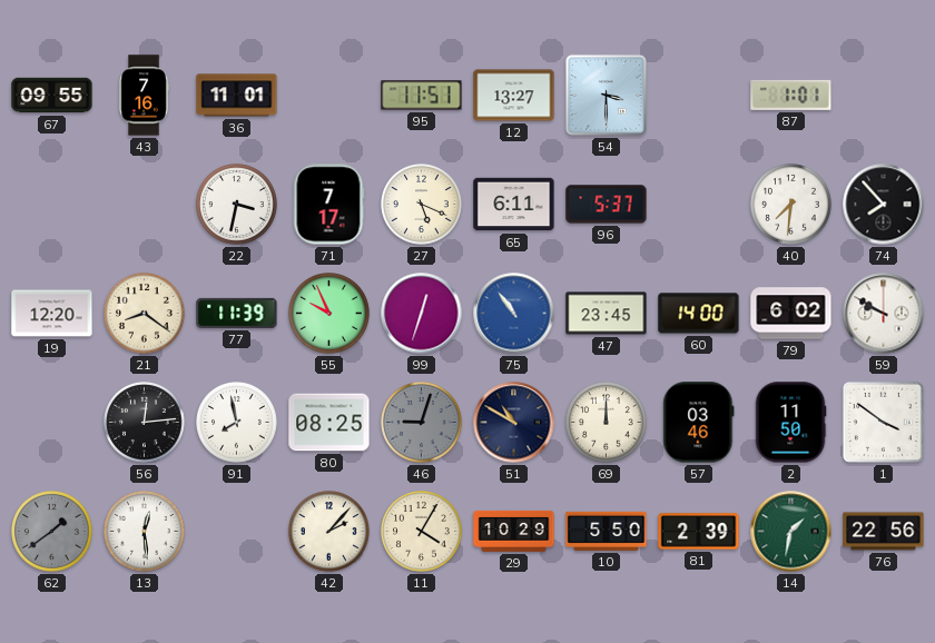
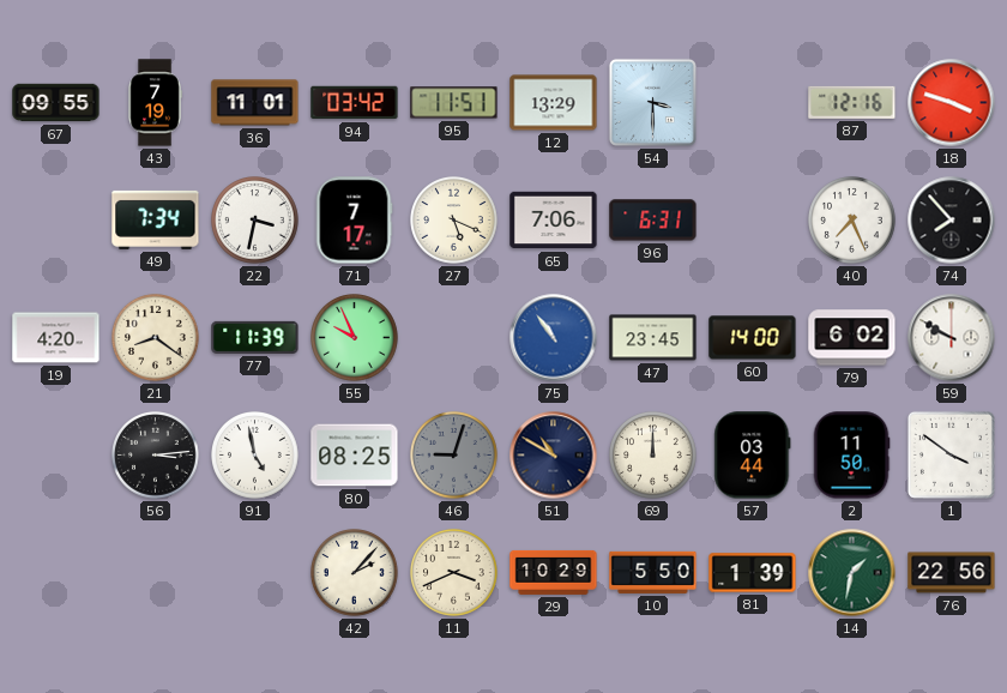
43: 7:16 -> 7:19
94: none -> 03:42
12: 13:27 -> 13:29
87: 1:01 -> 12:16
18: none -> 3:48
49: none -> 7:34
65: 6:11 -> 7:06
96: 5:37 -> 6:31
40: 7:31 -> 7:26
19: 12:20 -> 4:20
99: 12:33 -> none
56: 12:14 -> 3:14
91: 7:58 -> 4:58
57: 03:46 -> 03:44
62: 1:39 -> none
13: 12:29 -> none
11: 4:05 -> 3:41
81: 2:39 -> 1:39
